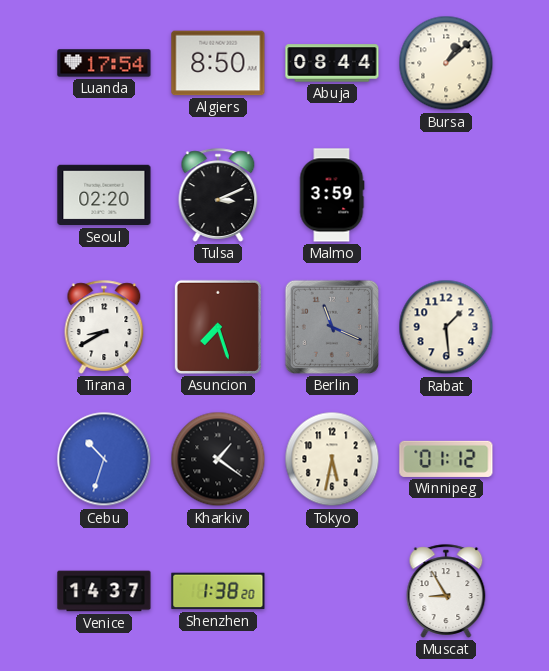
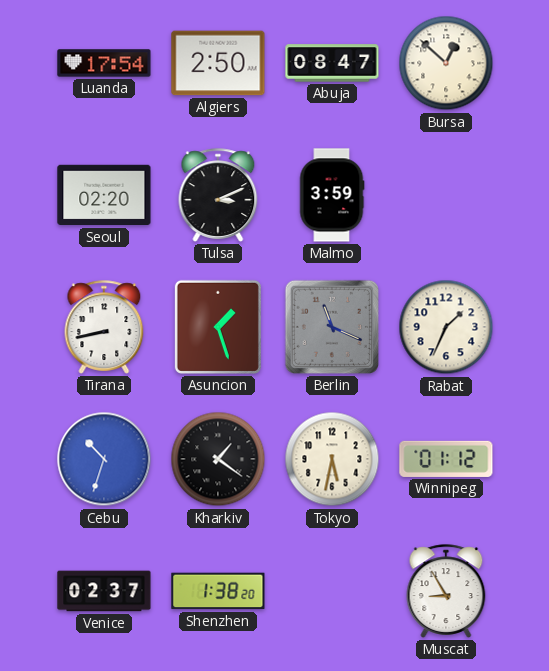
Algiers: 8:50 -> 2:50
Abuja: 08:44 -> 08:47
Bursa: 1:08 -> 12:52
Tirana: 8:40 -> 8:43
Asuncion: 7:27 -> 1:27
Rabat: 1:29 -> 1:34
Venice: 14:37 -> 02:37
